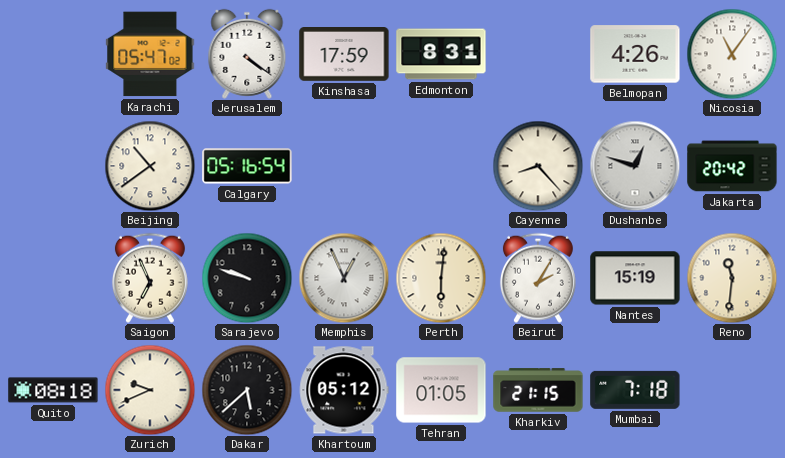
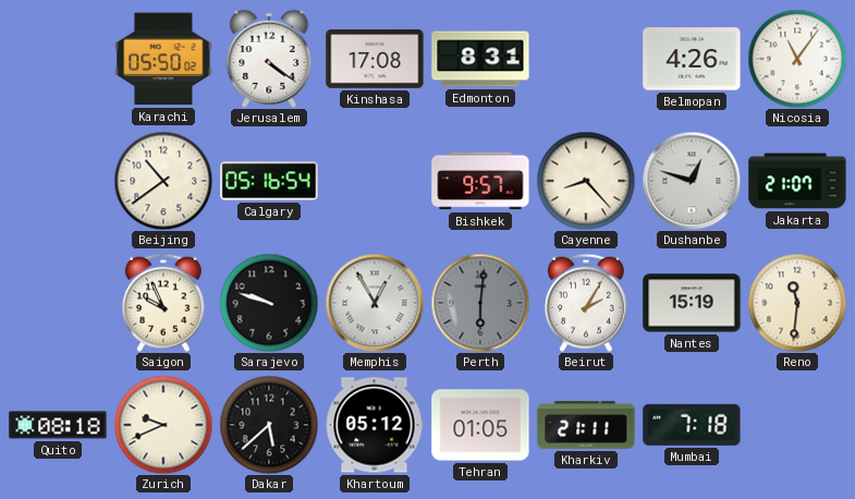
Karachi: 05:47 -> 05:50
Kinshasa: 17:59 -> 17:08
Bishkek: none -> 9:57
Jakarta: 20:42 -> 21:07
Saigon: 6:56 -> 9:56
Memphis: 12:56 -> 12:55
Perth dial: cream -> grey
Kharkiv: 21:15 -> 21:11
